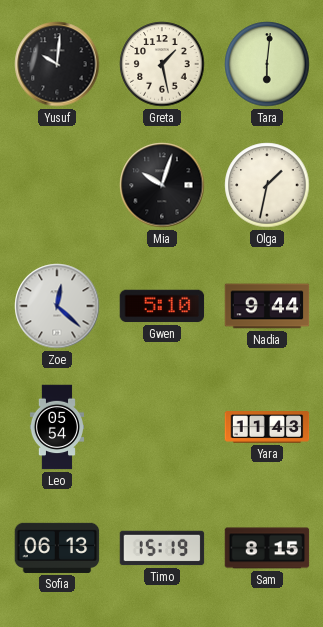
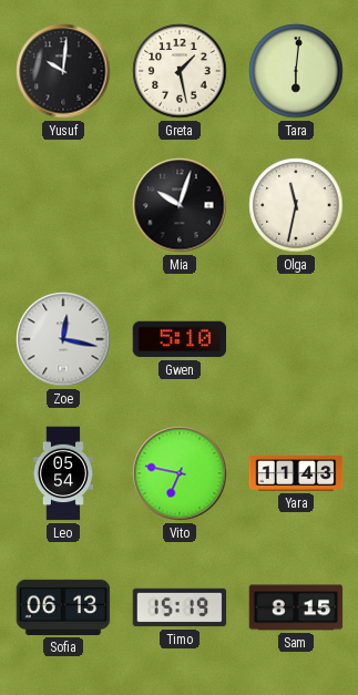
Olga: 1:32 -> 11:32
Zoe: 12:22 -> 12:17
Nadia: 9:44 -> none
Vito: none -> 6:47
